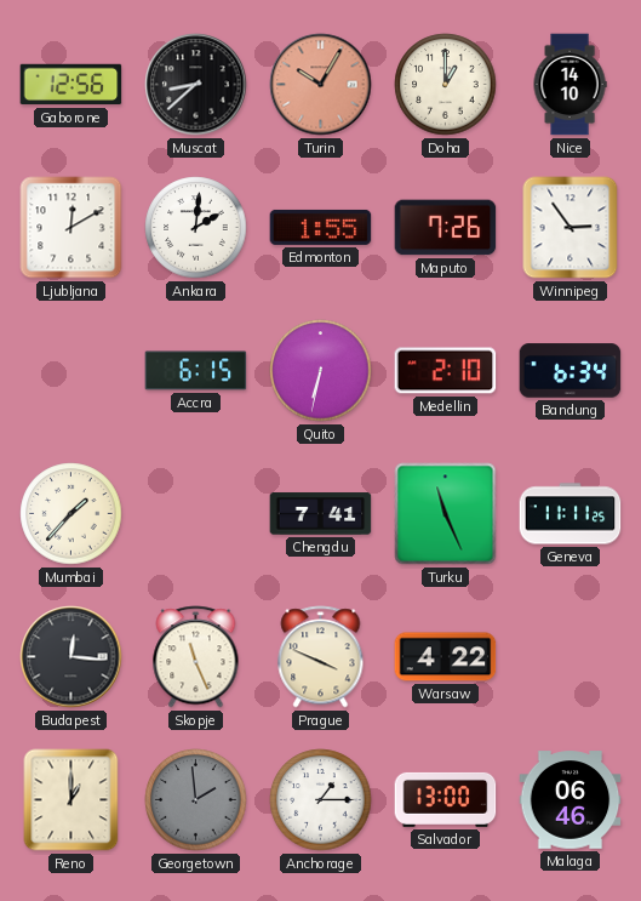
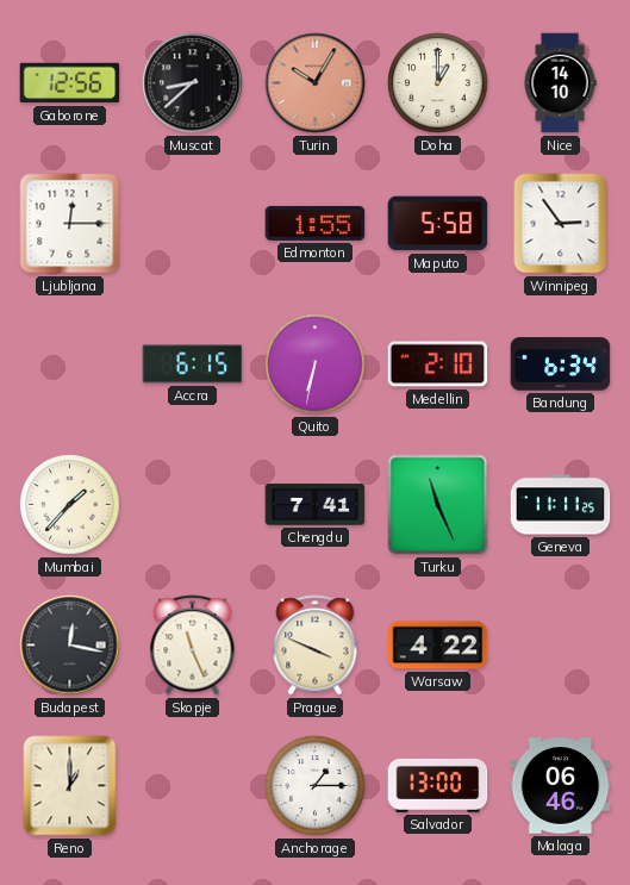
Ljubljana: 12:10 -> 12:15
Ankara: 2:01 -> none
Maputo: 7:26 -> 5:58
Budapest: 12:16 -> 12:17
Georgetown: 1:59 -> none
